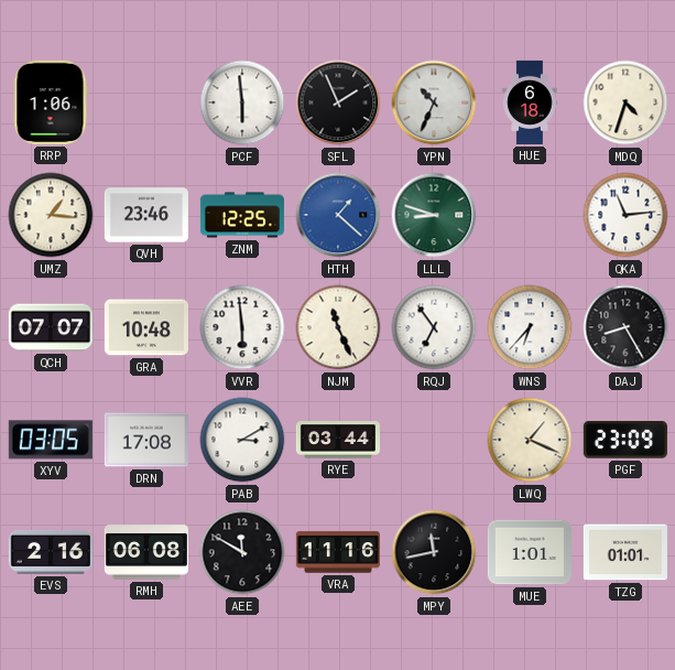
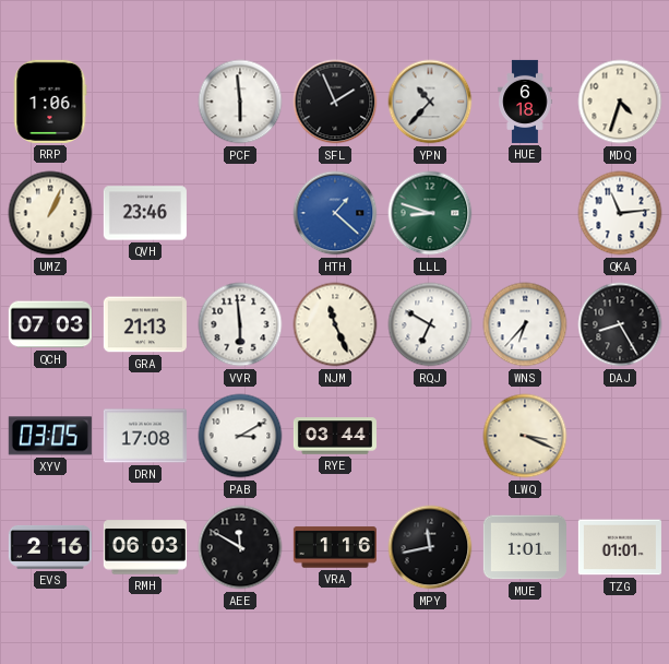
YPN: 10:34 -> 10:37
UMZ: 1:16 -> 1:04
ZNM: 12:25 -> none
QCH: 07:07 -> 07:03
GRA: 10:48 -> 21:13
RQJ: 6:54 -> 6:50
LWQ: 1:19 -> 3:19
PGF: 23:09 -> none
RMH: 06:08 -> 06:03
VRA: 11:16 -> 1:16
